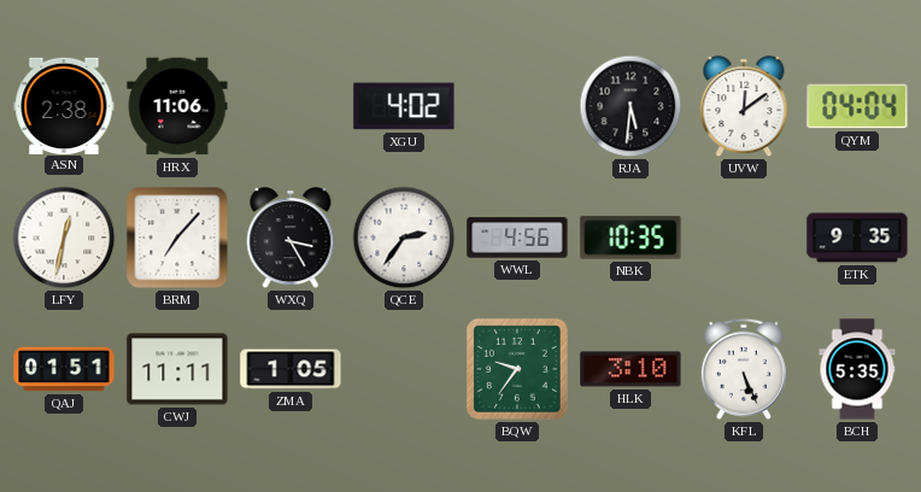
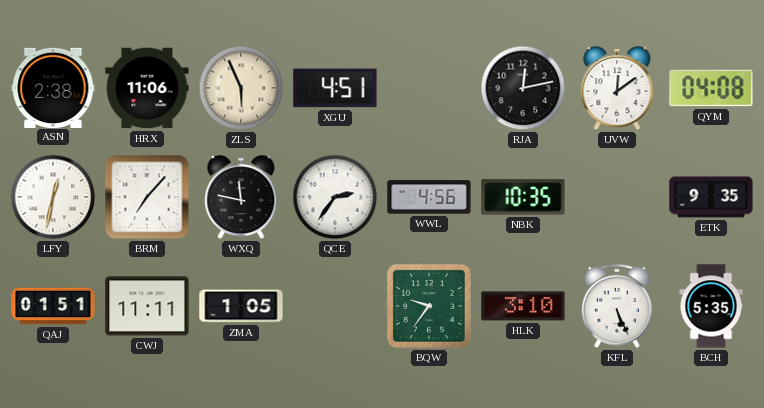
ZLS: none -> 5:56
XGU: 4:02 -> 4:51
RJA: 5:31 -> 12:13
QYM: 04:04 -> 04:08
WXQ: 3:25 -> 11:47
